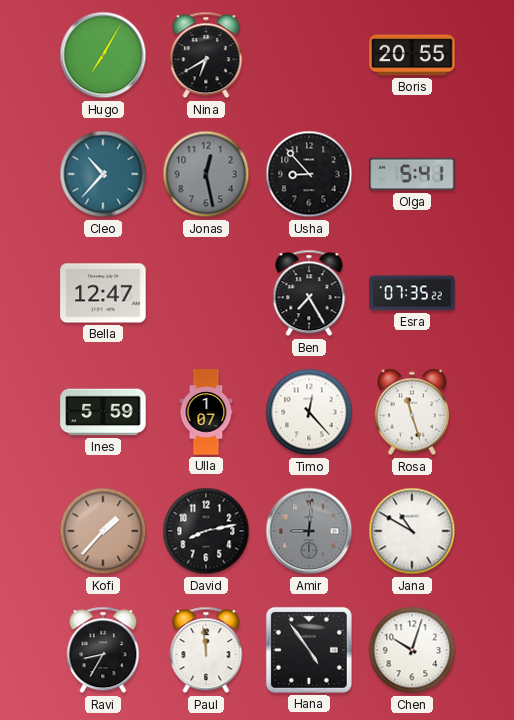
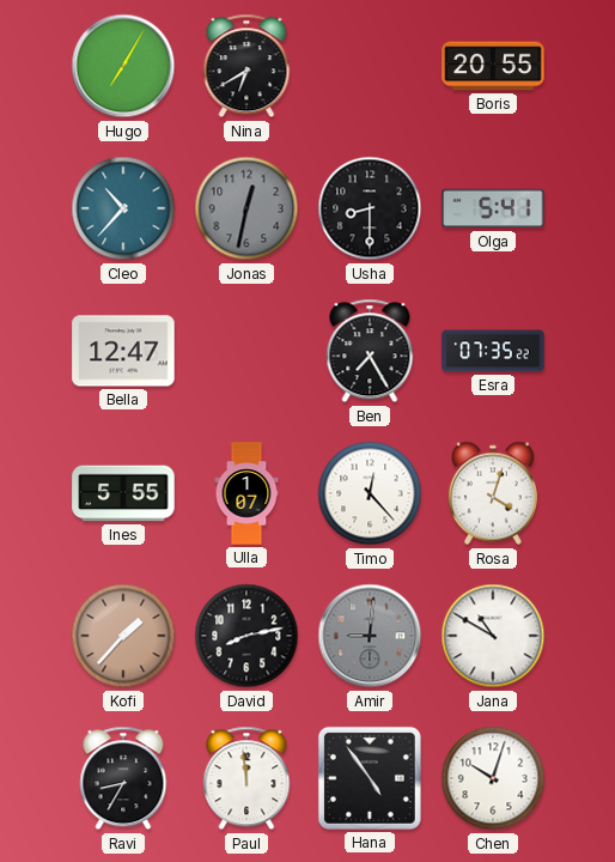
Jonas: 12:28 -> 12:32
Usha: 8:53 -> 8:30
Ines: 5:59 -> 5:55
Rosa: 11:27 -> 4:03
